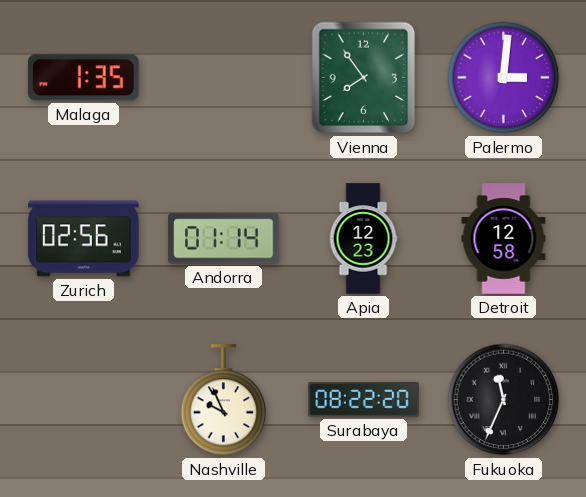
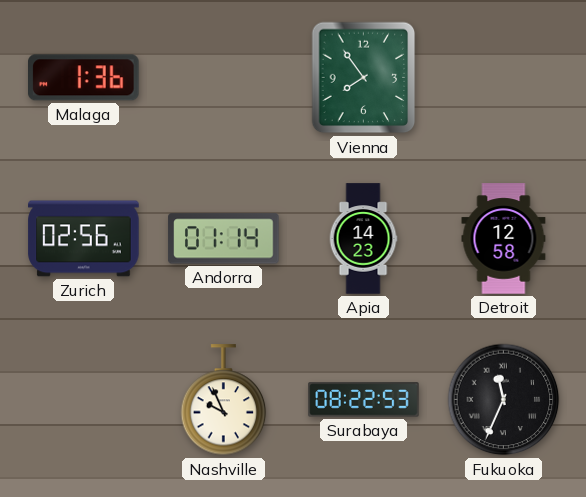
Malaga: 1:35 -> 1:36
Palermo: 3:01 -> none
Apia: 12:23 -> 14:23
Surabaya: 08:22:20 -> 08:22:53
